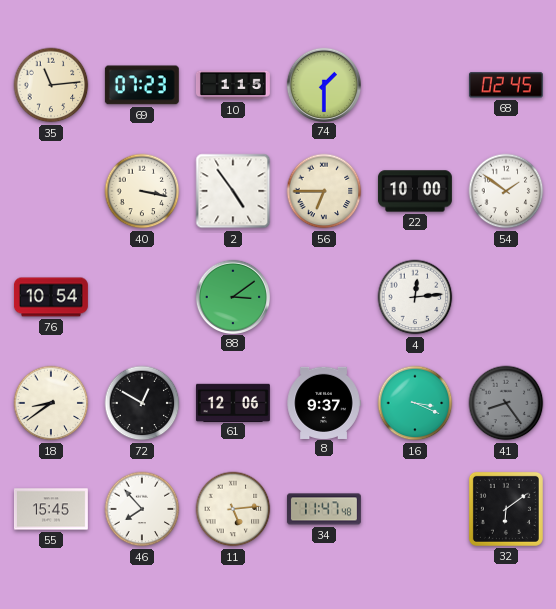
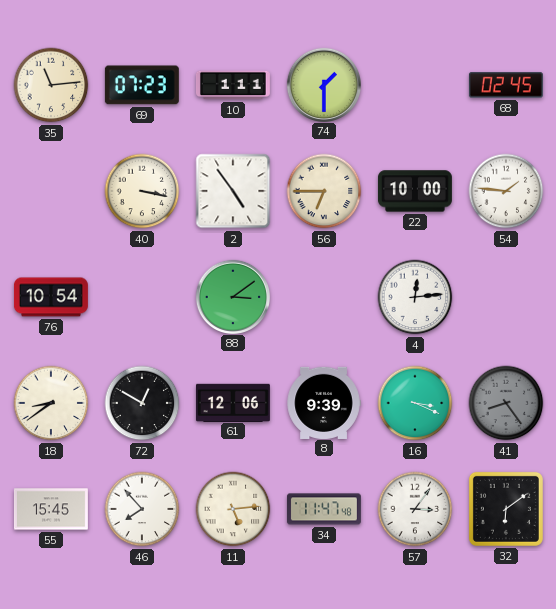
10: 1:15 -> 1:11
54: 1:51 -> 1:46
8: 9:37 -> 9:39
57: none -> 3:06
